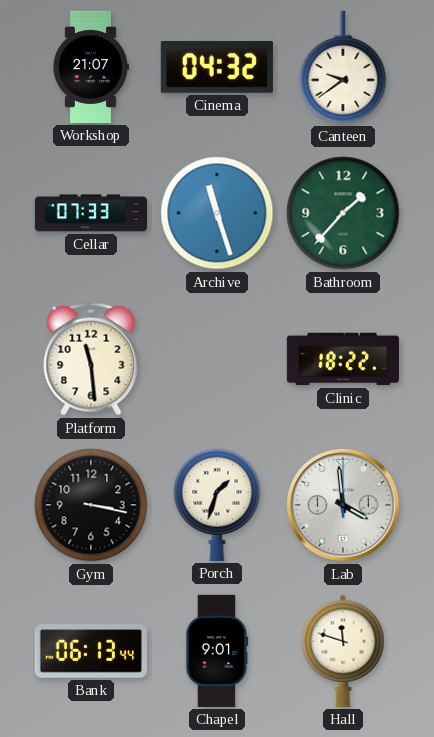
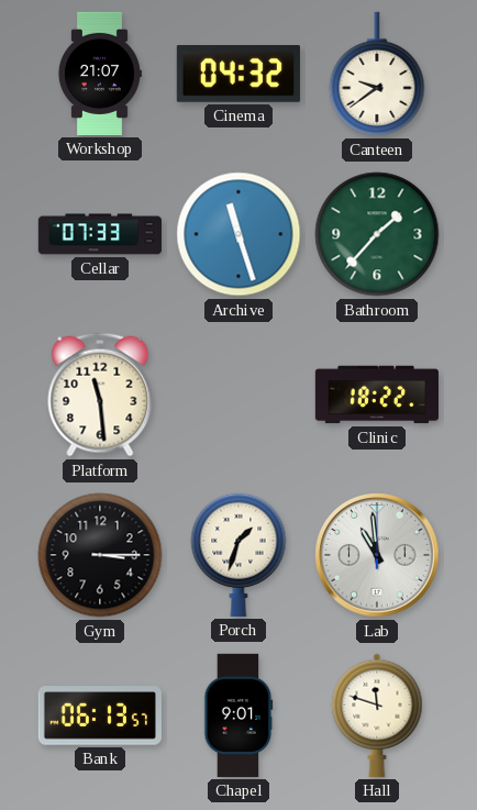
Gym: 3:17 -> 3:15
Lab: 3:59 -> 10:59
Bank: 06:13:44 -> 06:13:57
